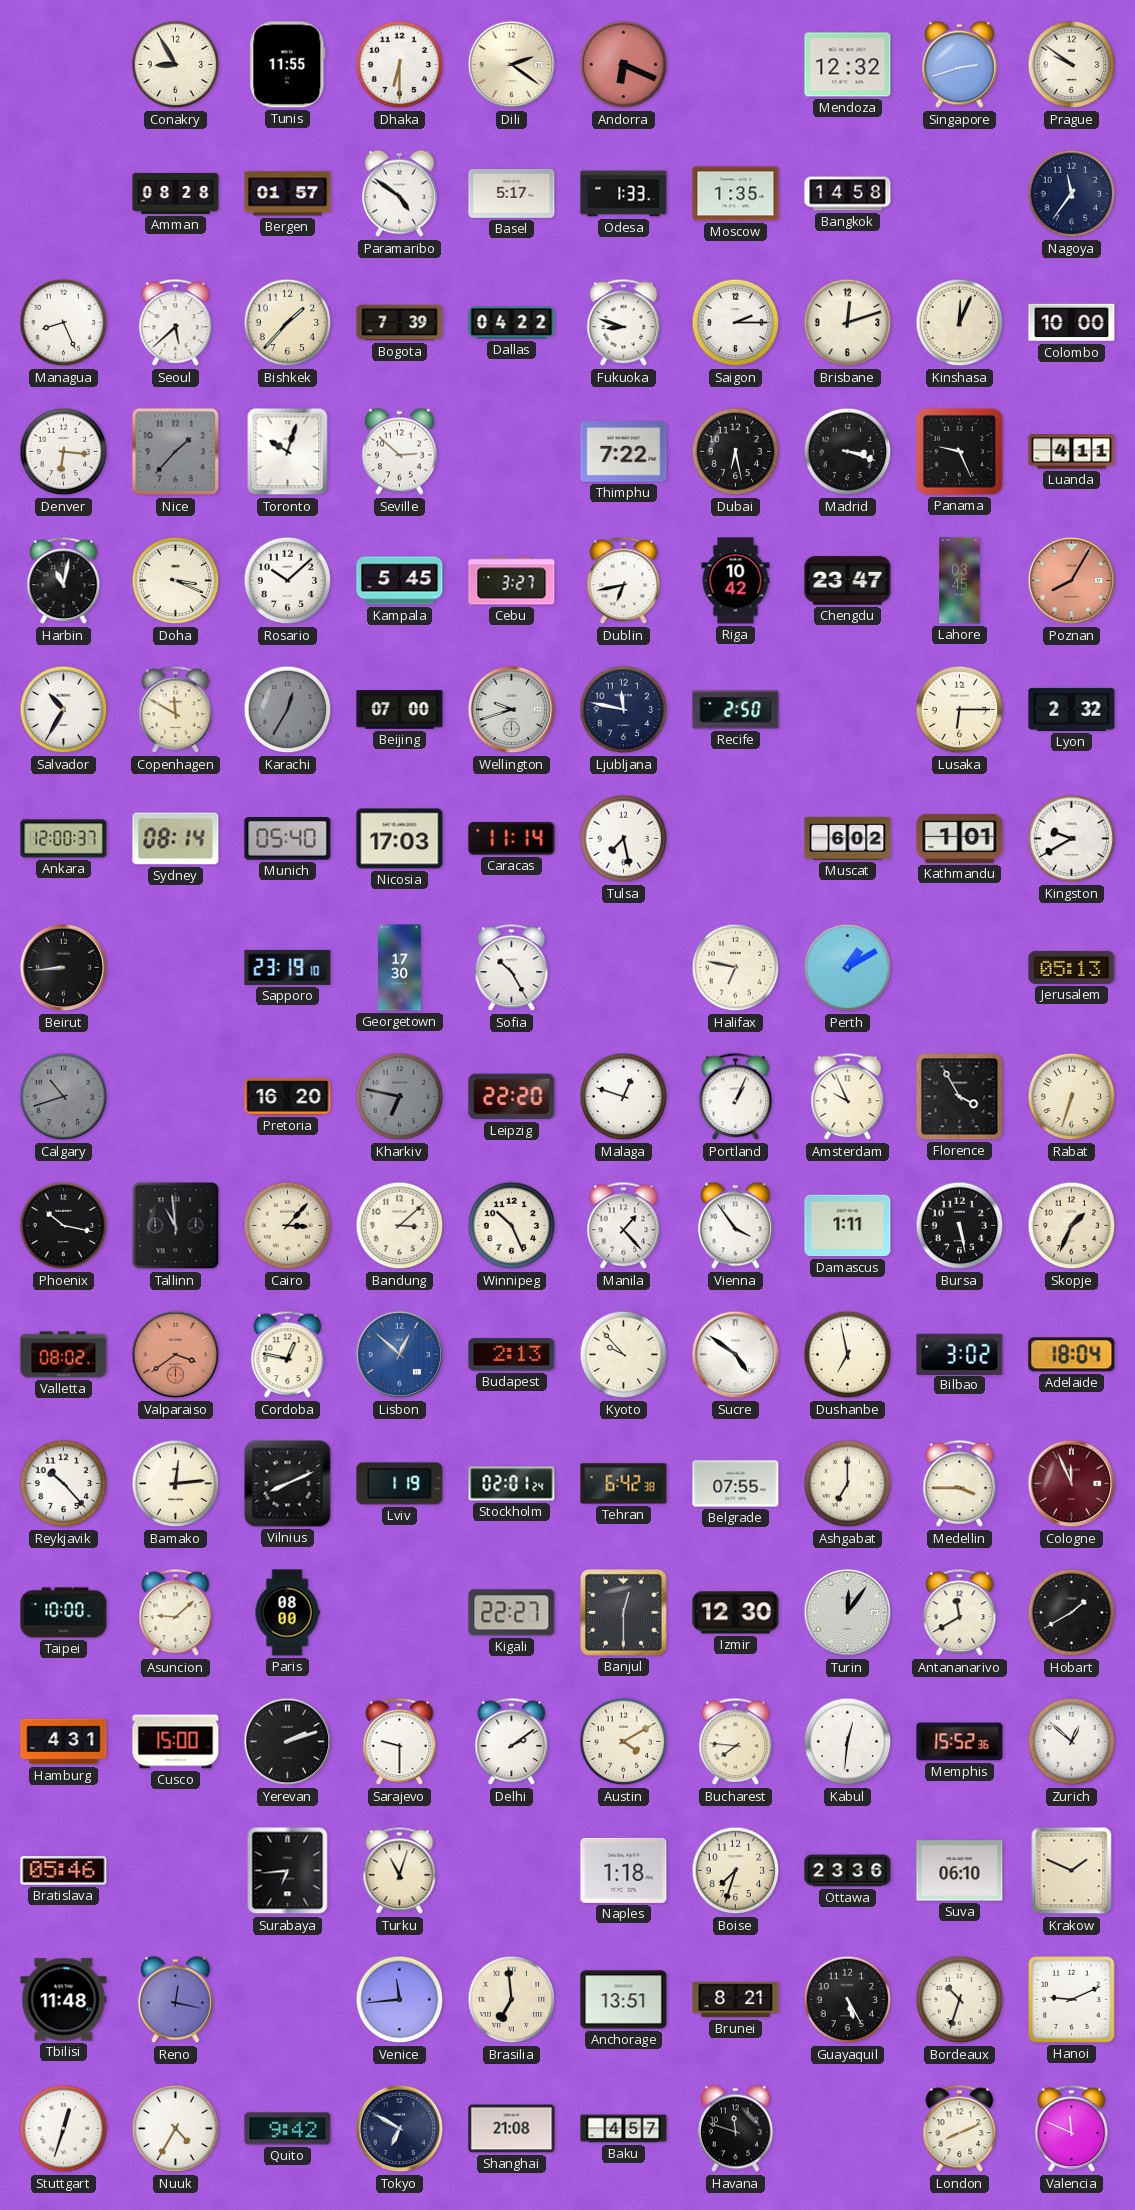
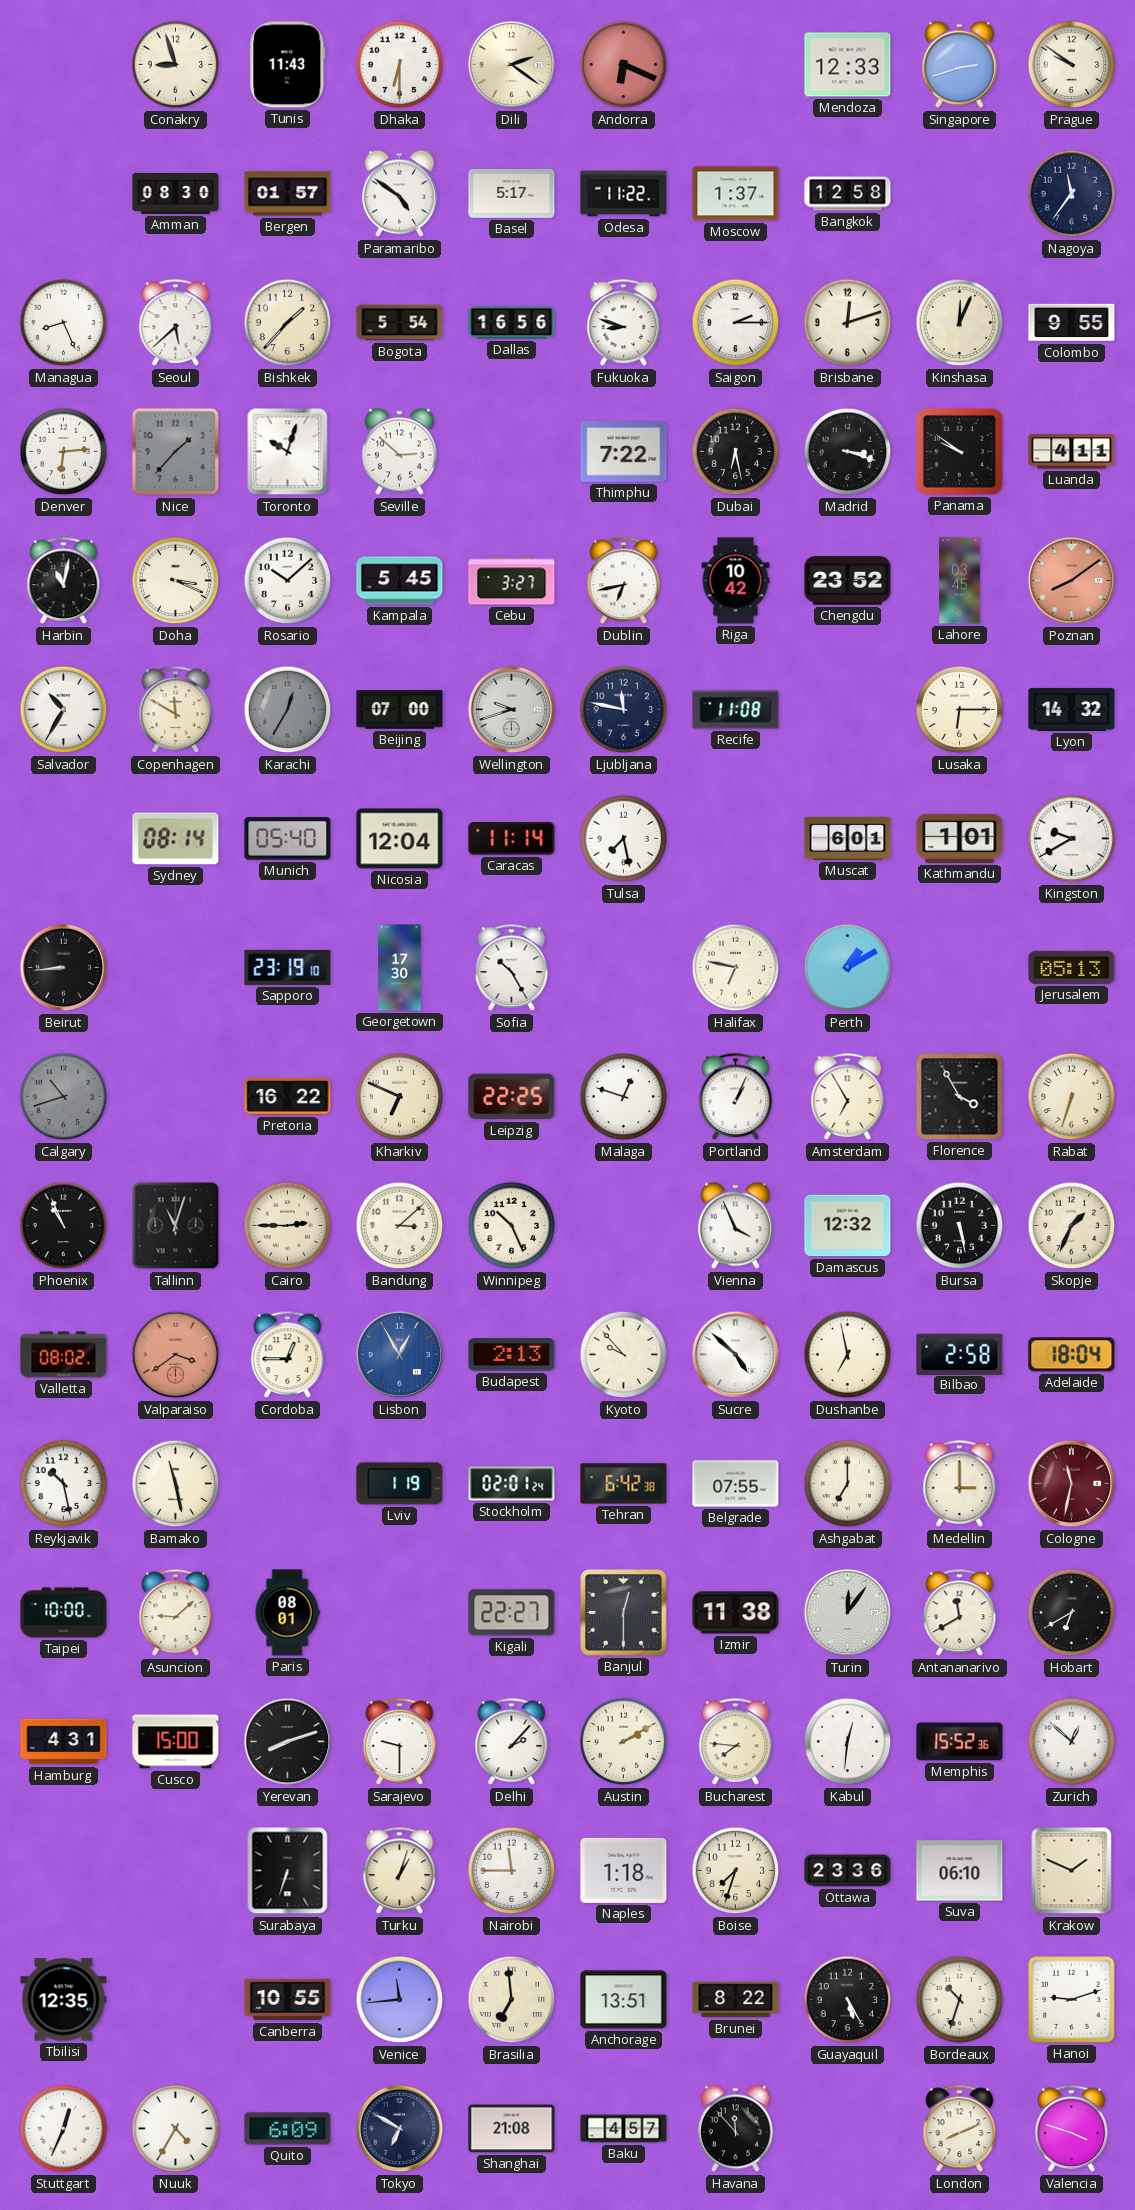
Conakry: 8:55 -> 8:57
Tunis: 11:55 -> 11:43
Mendoza: 12:32 -> 12:33
Amman: 08:28 -> 08:30
Odesa: 1:33 -> 11:22
Moscow: 1:35 -> 1:37
Bangkok: 14:58 -> 12:58
Bogota: 7:39 -> 5:54
Dallas: 04:22 -> 16:56
Colombo: 10:00 -> 9:55
Denver: 6:16 -> 6:14
Panama: 9:26 -> 9:51
Chengdu: 23:47 -> 23:52
Poznan: 8:05 -> 8:09
Recife: 2:50 -> 11:08
Lyon: 2:32 -> 14:32
Ankara: 12:00 -> none
Nicosia: 17:03 -> 12:04
Muscat: 6:02 -> 6:01
Pretoria: 16:20 -> 16:22
Kharkiv: 6:47 -> 6:49
Kharkiv dial: grey -> cream
Leipzig: 22:20 -> 22:25
Amsterdam: 9:56 -> 6:55
Phoenix: 10:17 -> 10:56
Tallinn: 10:59 -> 11:03
Cairo: 3:07 -> 2:45
Manila: 1:23 -> none
Vienna: 3:54 -> 3:56
Damascus: 1:11 -> 12:32
Cordoba: 12:47 -> 12:45
Lisbon: 12:52 -> 12:55
Sucre: 4:51 -> 4:52
Bilbao: 3:02 -> 2:58
Reykjavik: 10:23 -> 10:28
Bamako: 12:14 -> 11:28
Vilnius: 8:11 -> none
Medellin: 3:45 -> 3:00
Cologne: 11:56 -> 11:32
Paris: 08:00 -> 08:01
Izmir: 12:30 -> 11:38
Hobart: 1:40 -> 6:40
Yerevan: 2:12 -> 8:12
Delhi: 2:09 -> 2:07
Austin: 4:10 -> 2:10
Bratislava: 05:46 -> none
Surabaya: 6:44 -> 6:33
Turku: 11:03 -> 1:03
Nairobi: none -> 11:45
Tbilisi: 11:48 -> 12:35
Reno: 12:17 -> none
Canberra: none -> 10:55
Brunei: 8:21 -> 8:22
Hanoi: 9:11 -> 9:12
Stuttgart: 12:33 -> 12:34
Quito: 9:42 -> 6:09
Havana: 11:48 -> 11:53
Valencia: 11:49 -> 3:48
